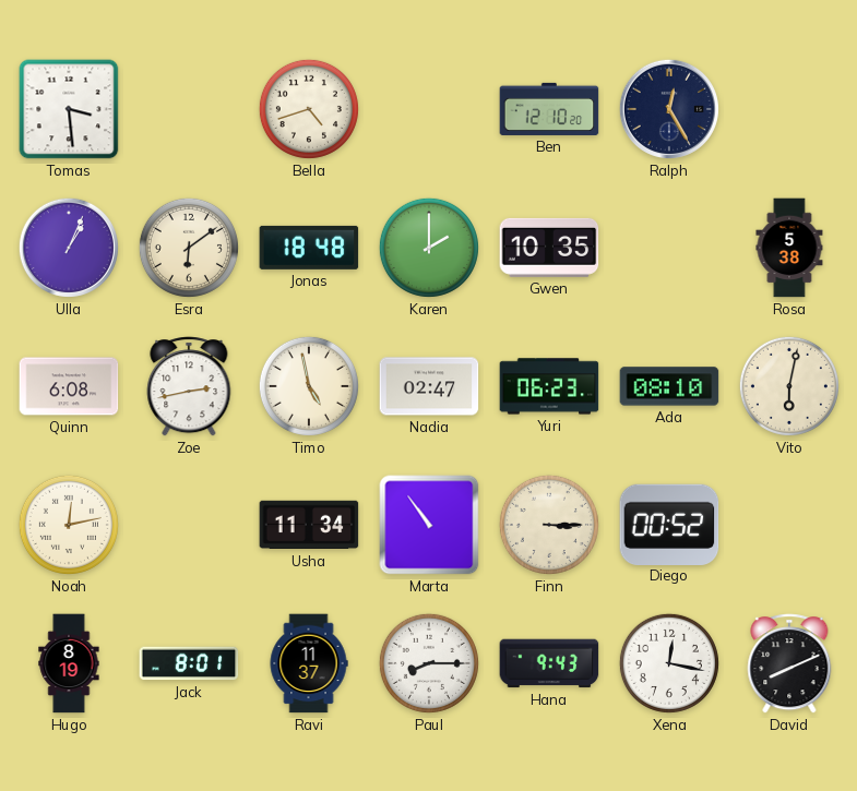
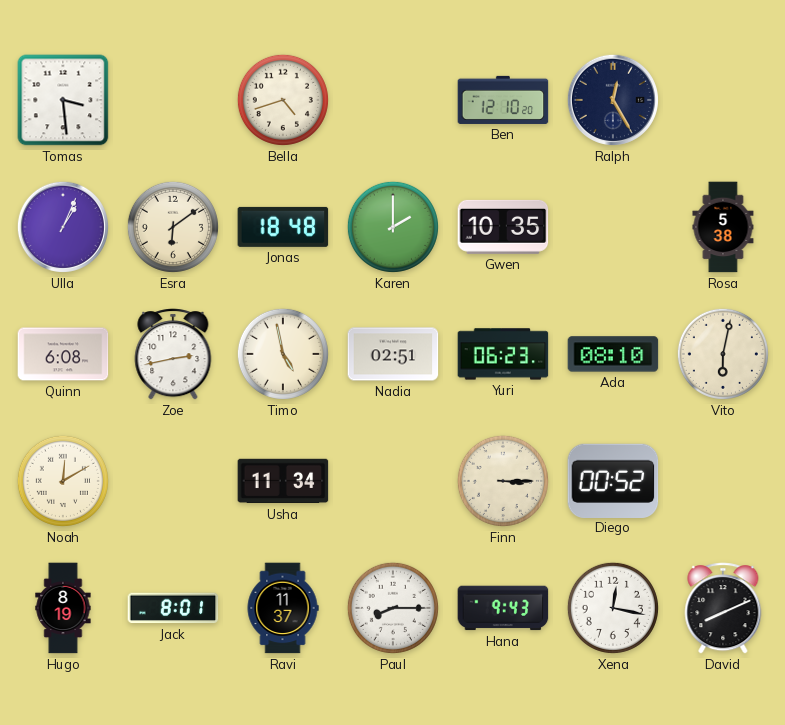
Nadia: 02:47 -> 02:51
Noah: 12:13 -> 12:10
Marta: 10:54 -> none
